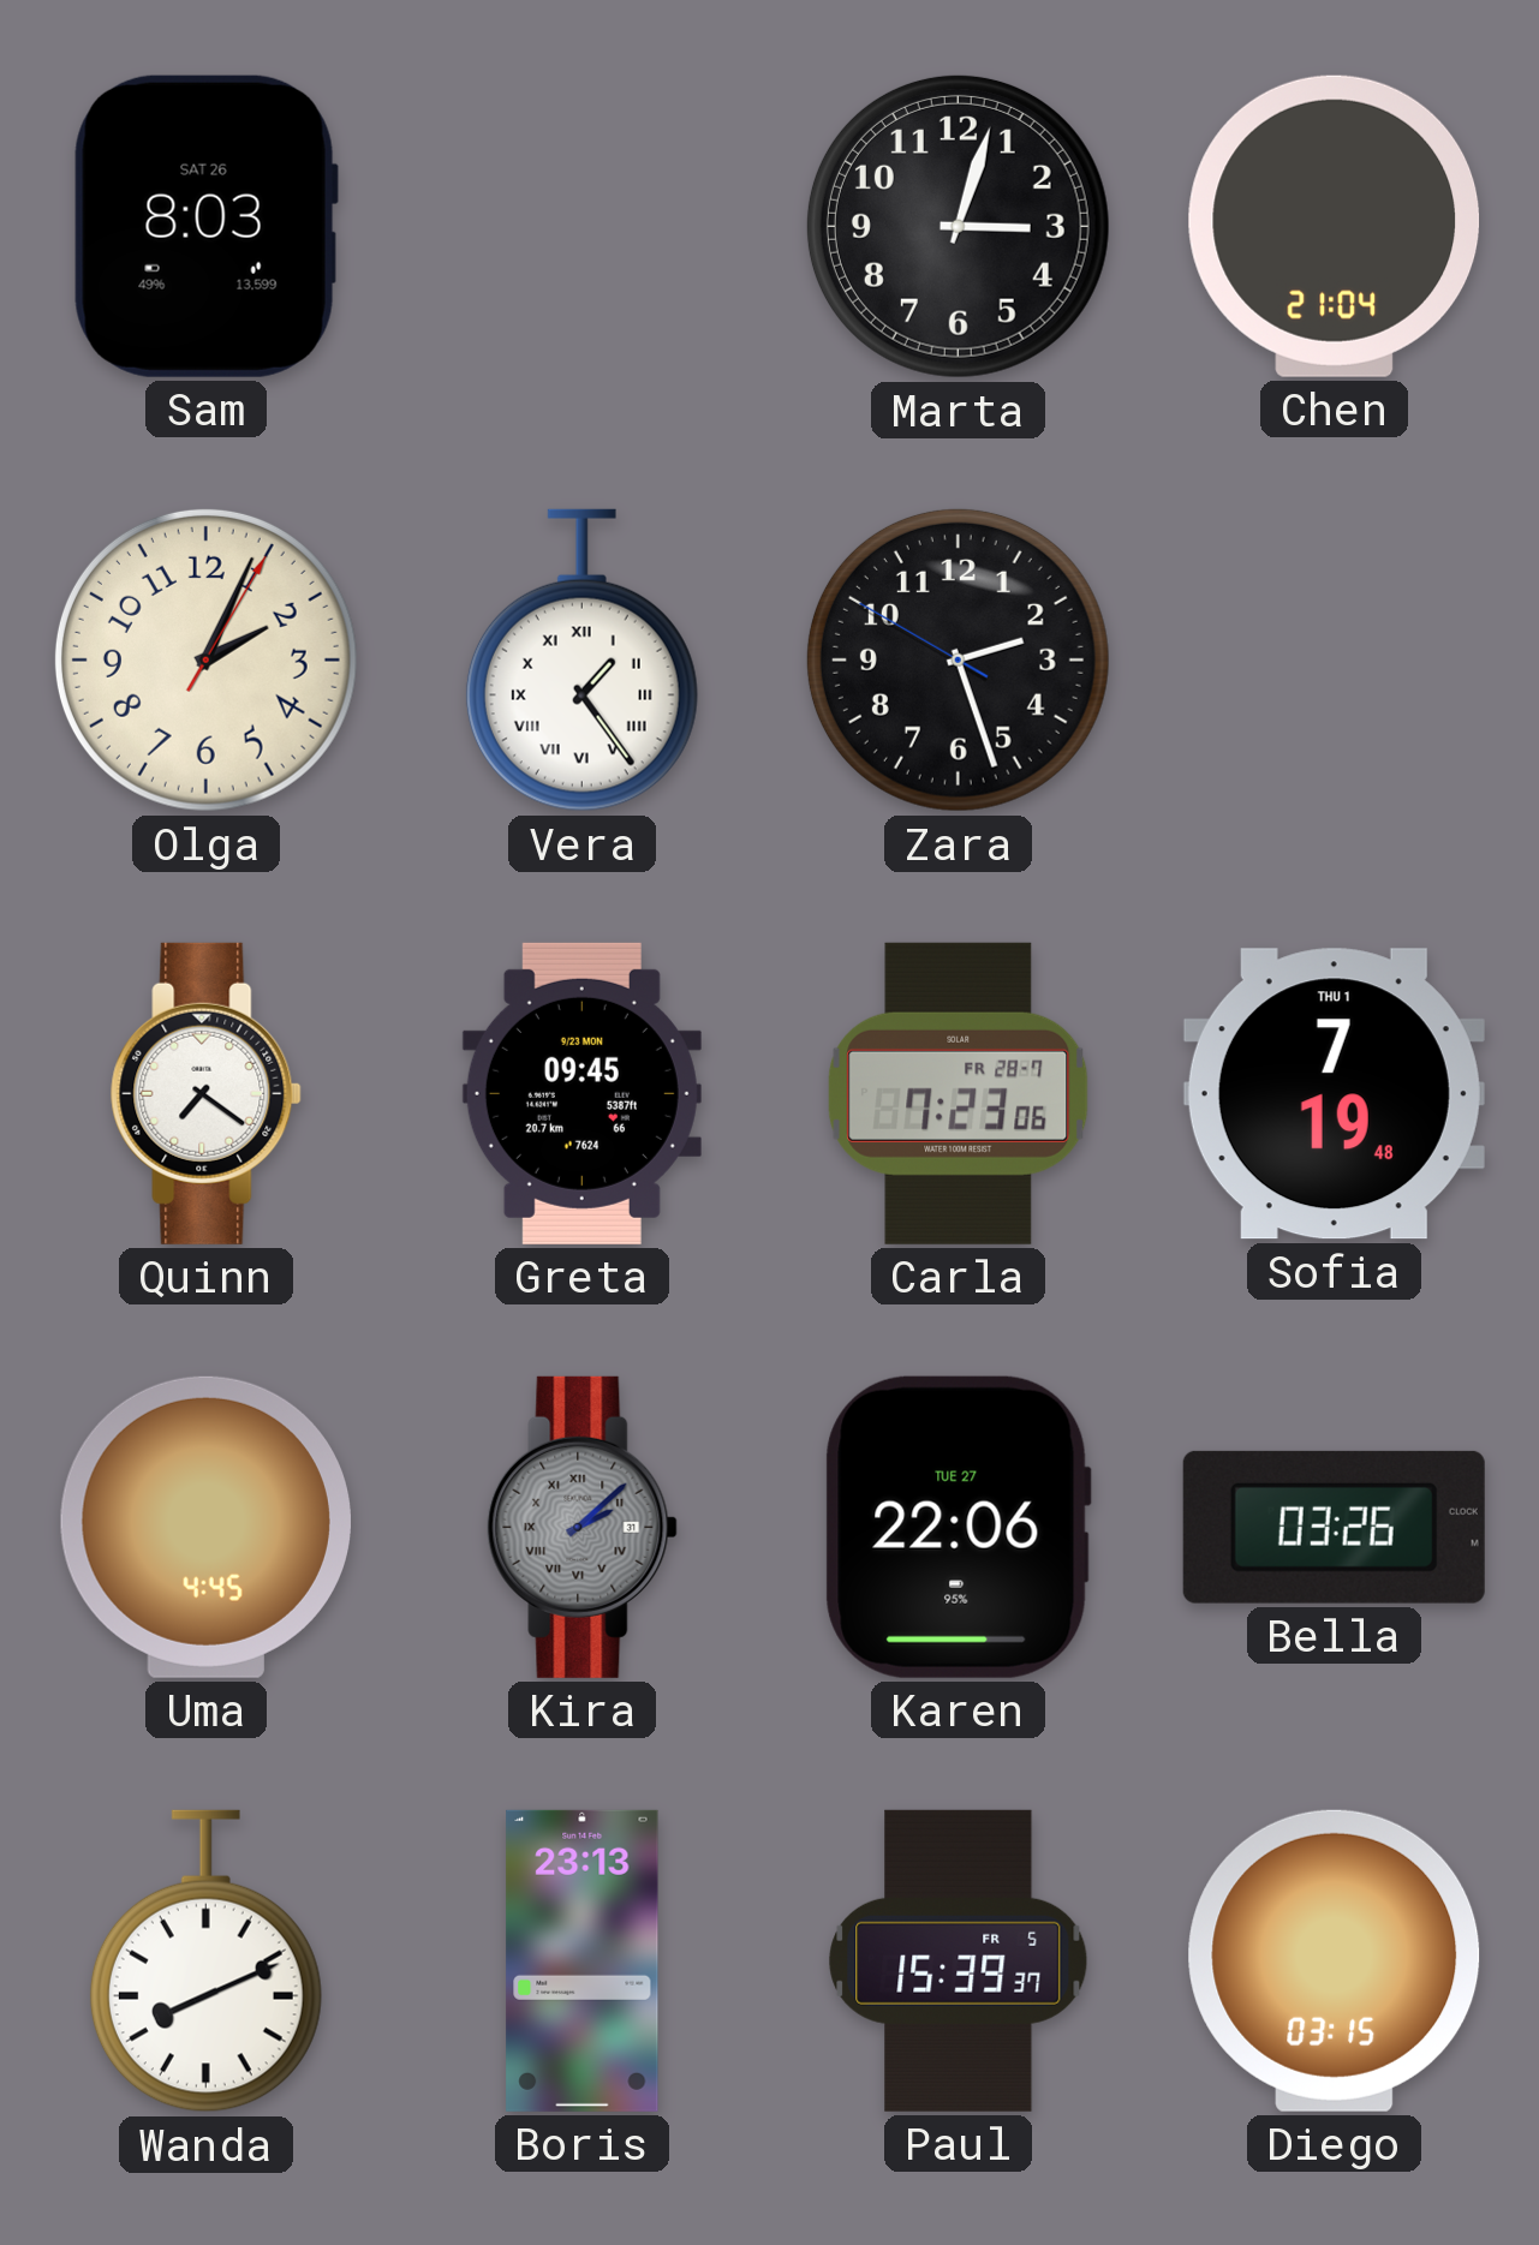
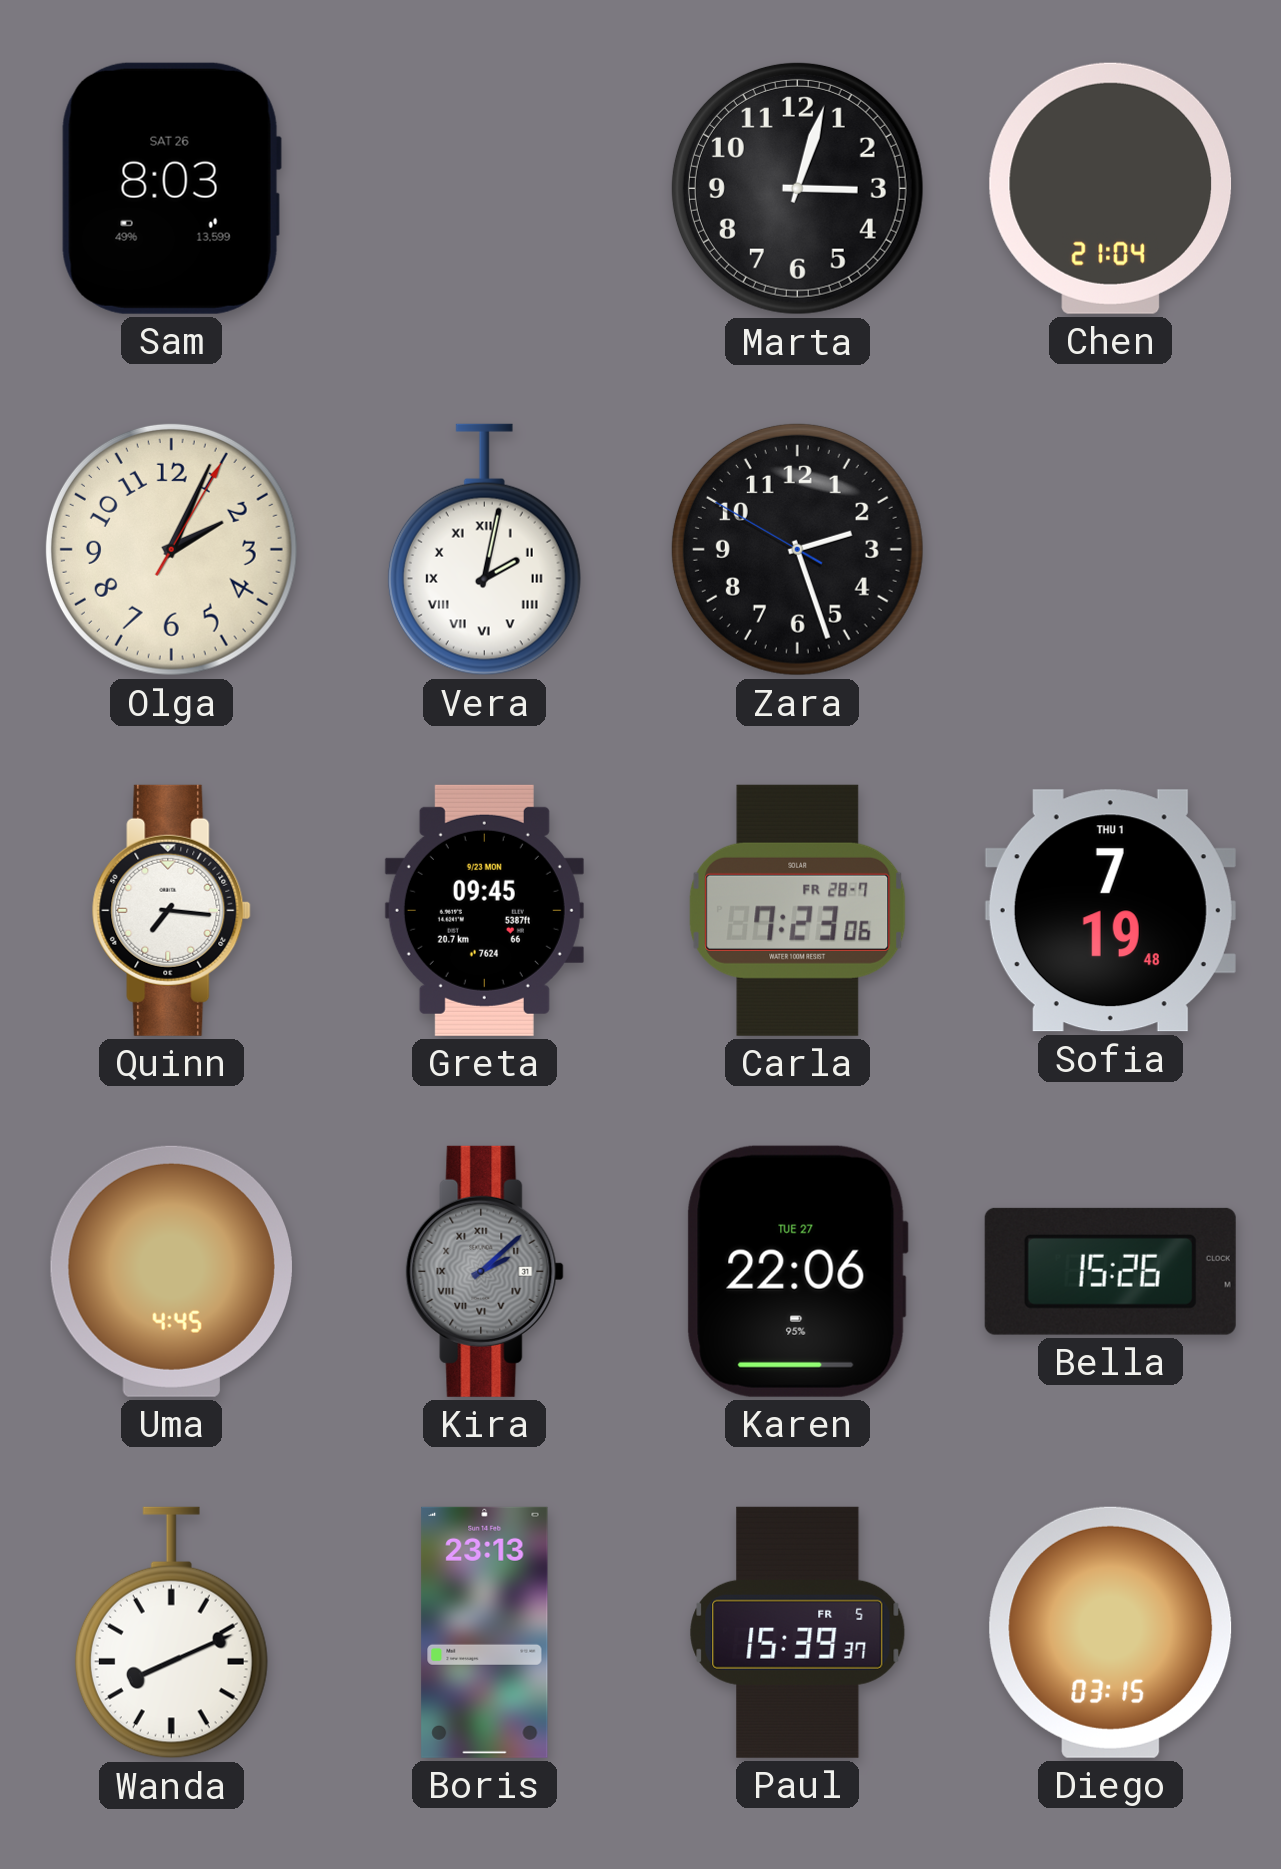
Vera: 1:24 -> 2:02
Quinn: 7:21 -> 7:16
Bella: 03:26 -> 15:26
